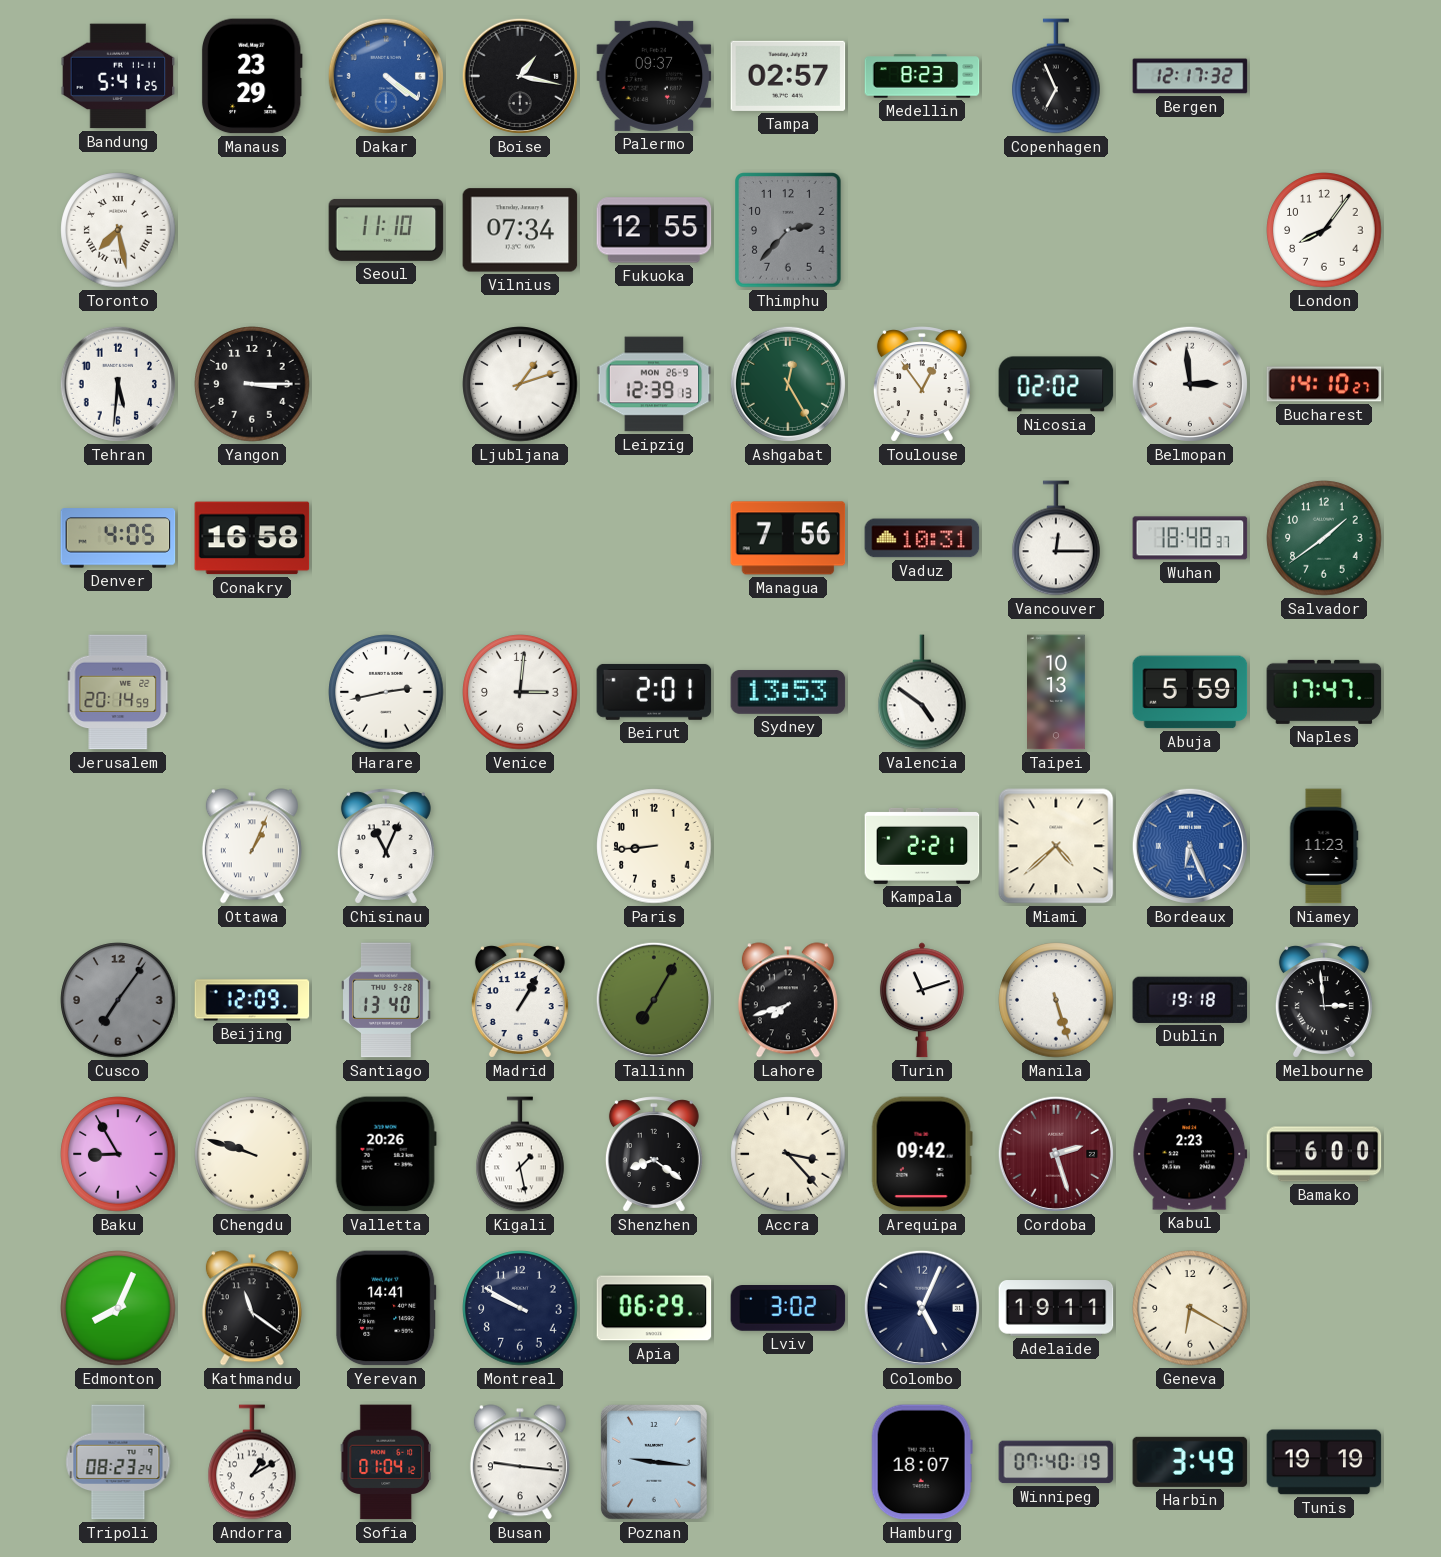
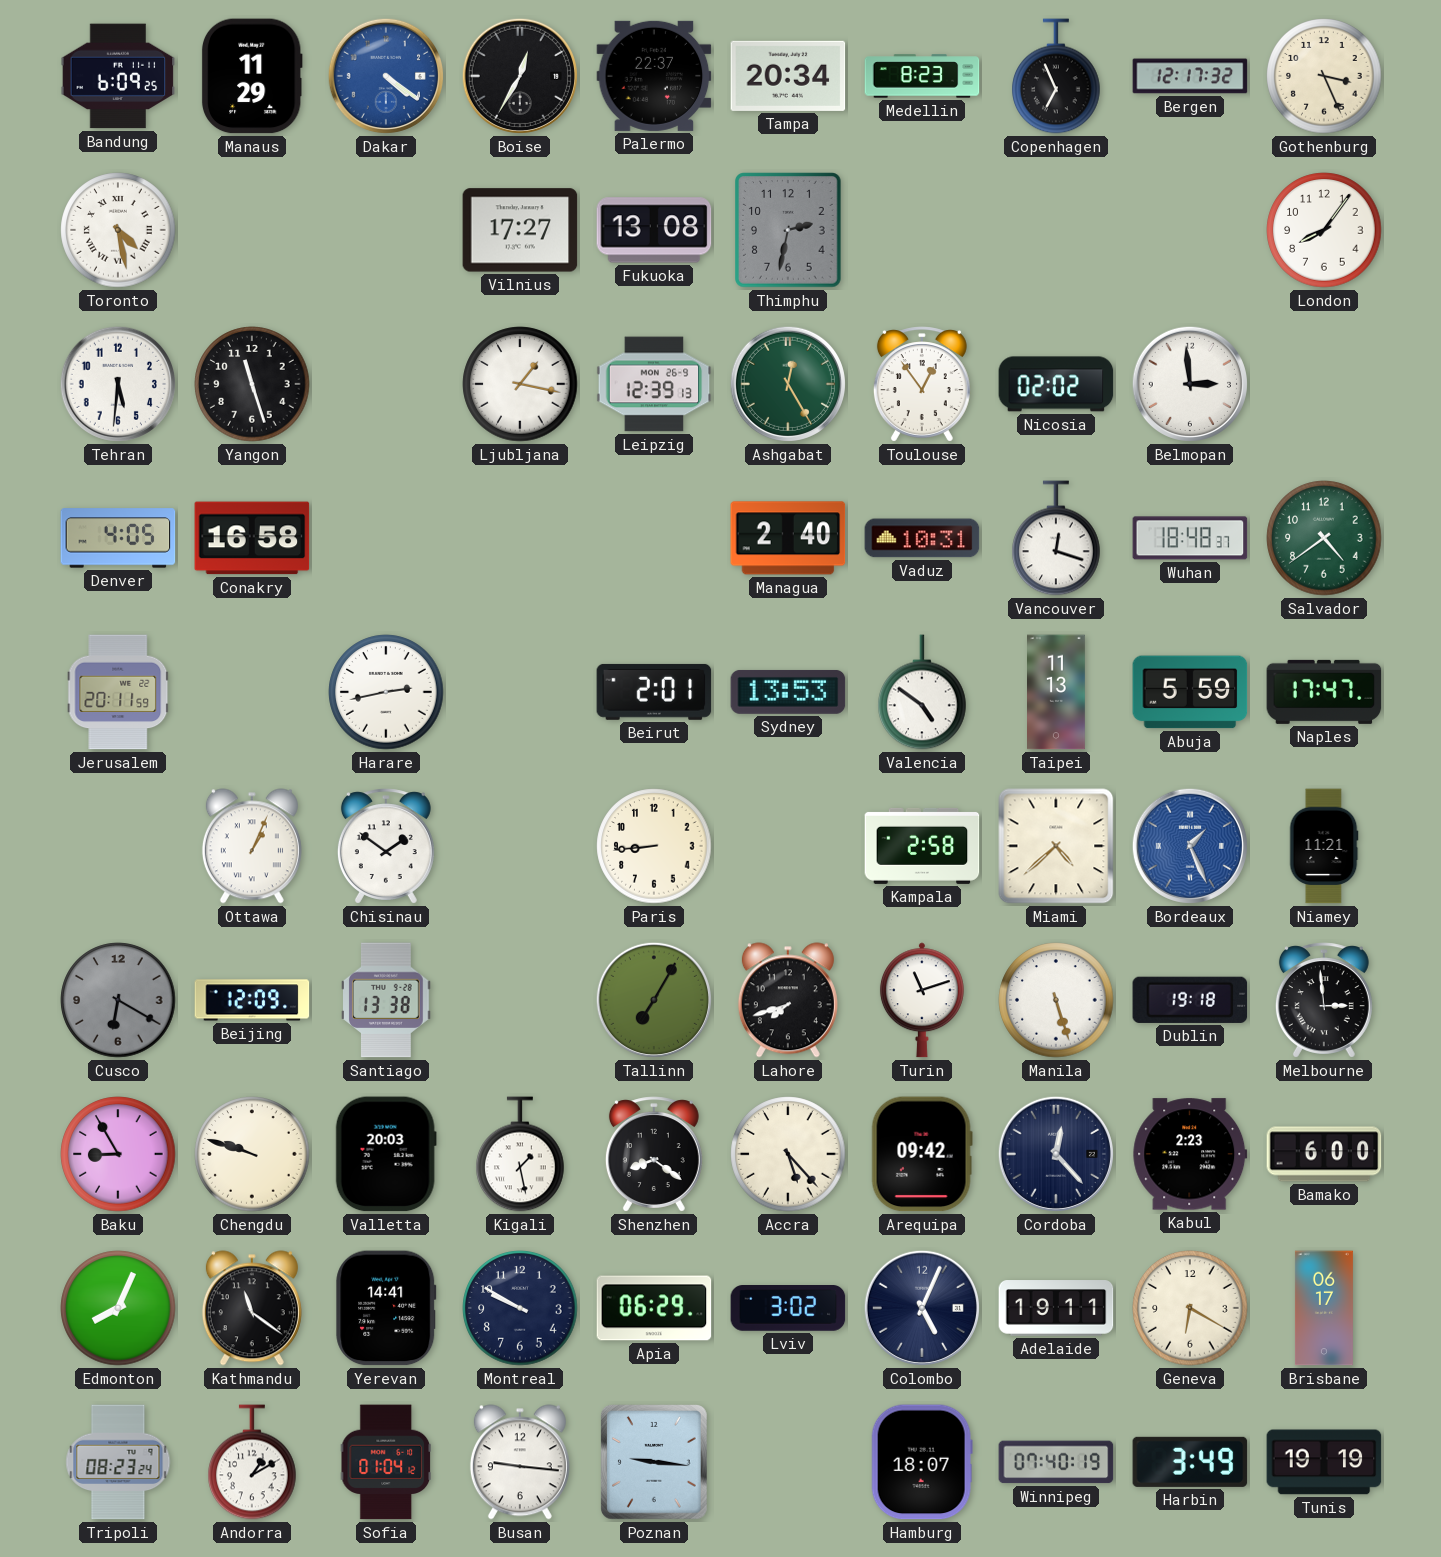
Bandung: 5:41 -> 6:09
Manaus: 23:29 -> 11:29
Boise: 1:17 -> 12:35
Palermo: 09:37 -> 22:37
Tampa: 02:57 -> 20:34
Gothenburg: none -> 3:26
Toronto: 7:28 -> 4:28
Seoul: 11:10 -> none
Vilnius: 07:34 -> 17:27
Fukuoka: 12:55 -> 13:08
Thimphu: 2:37 -> 2:32
Yangon: 3:15 -> 11:27
Ljubljana: 1:12 -> 1:17
Bucharest: 14:10 -> none
Managua: 7:56 -> 2:40
Vancouver: 12:15 -> 12:18
Salvador: 1:39 -> 4:39
Jerusalem: 20:14 -> 20:11
Venice: 3:01 -> none
Taipei: 10:13 -> 11:13
Chisinau: 11:04 -> 1:51
Kampala: 2:21 -> 2:58
Bordeaux: 6:26 -> 1:26
Niamey: 11:23 -> 11:21
Cusco: 7:06 -> 6:20
Santiago: 13:40 -> 13:38
Madrid: 1:05 -> none
Valletta: 20:26 -> 20:03
Accra: 3:23 -> 5:23
Cordoba: 2:27 -> 12:23
Cordoba dial: burgundy -> navy
Brisbane: none -> 06:17
